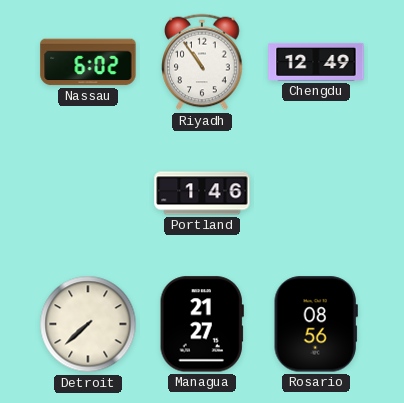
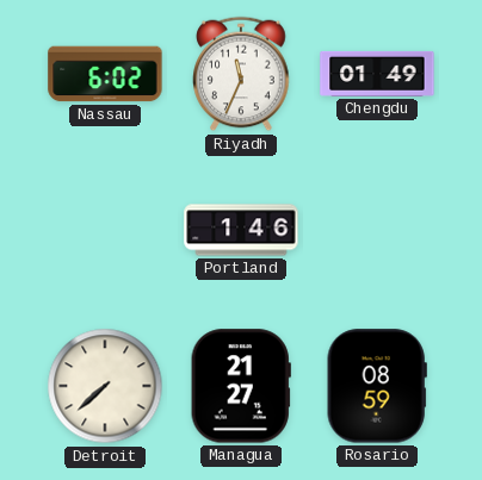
Riyadh: 10:54 -> 11:34
Chengdu: 12:49 -> 01:49
Rosario: 08:56 -> 08:59
